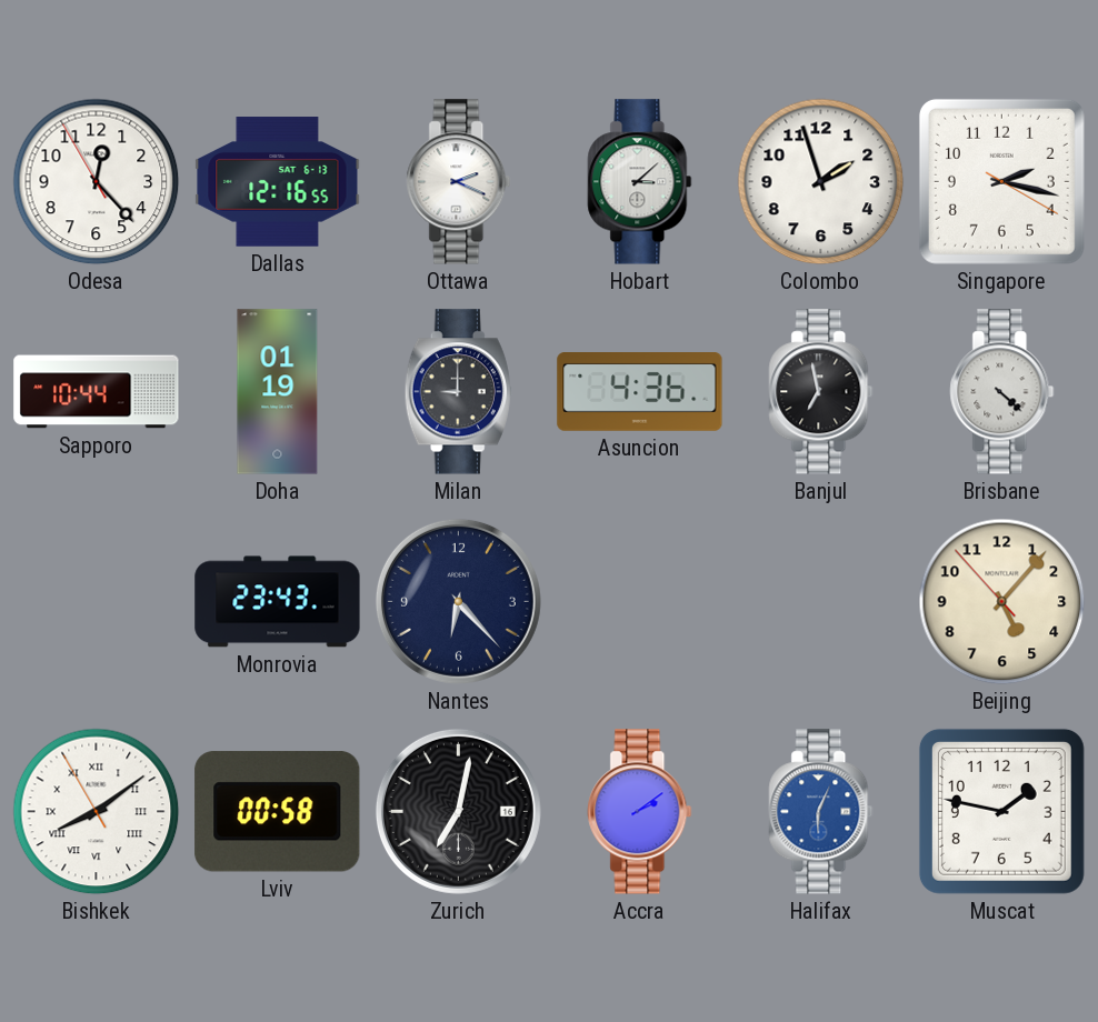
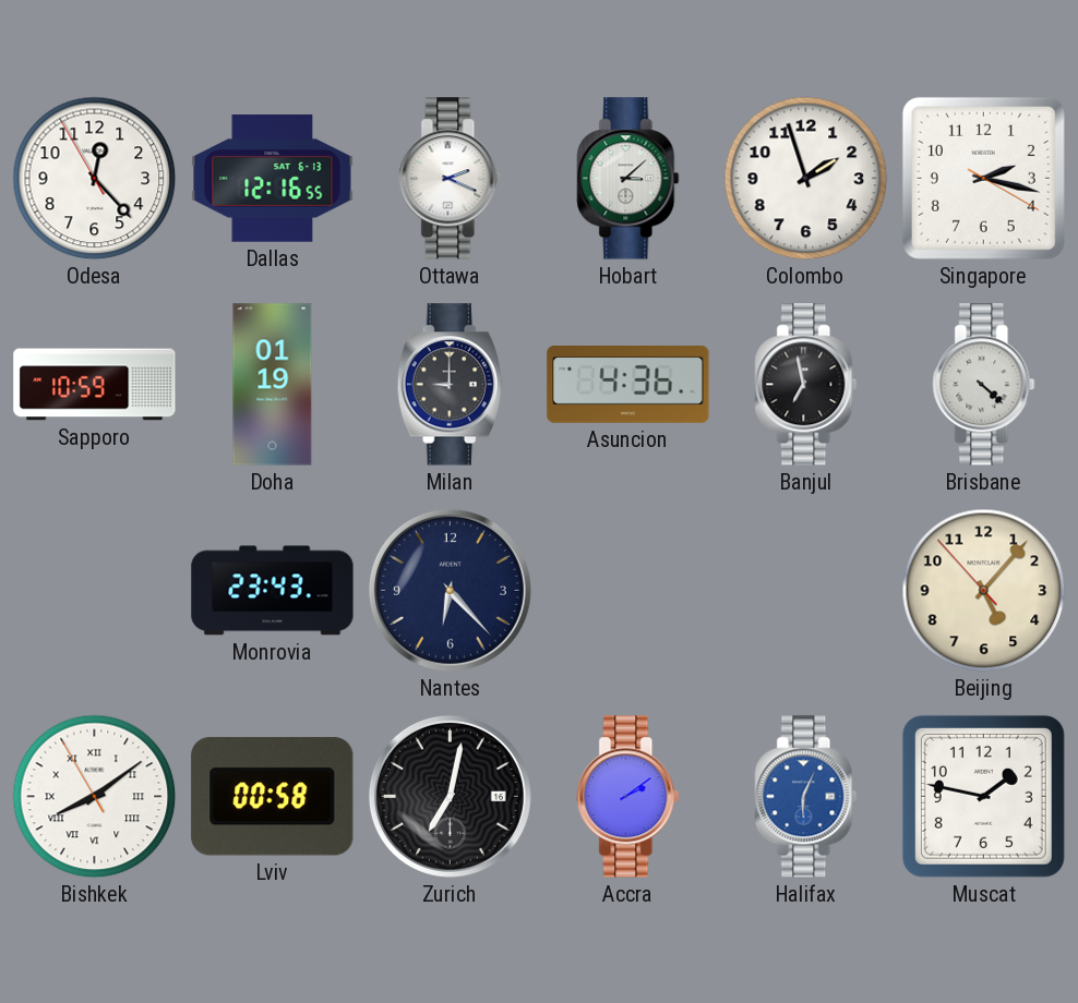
Sapporo: 10:44 -> 10:59
